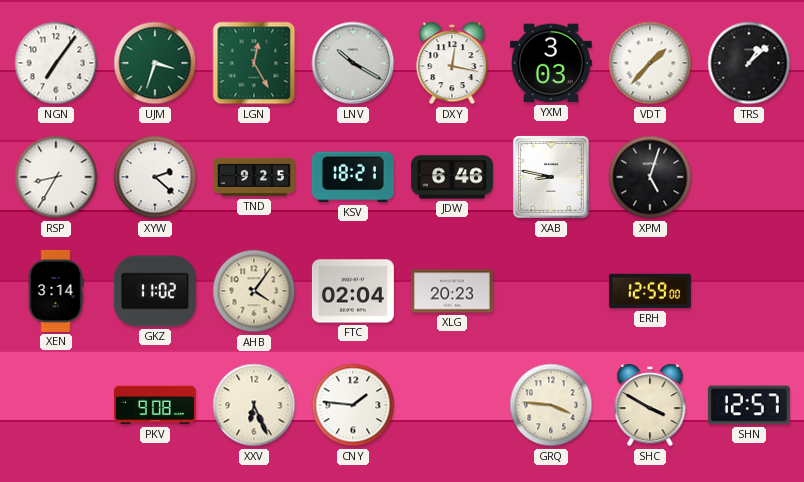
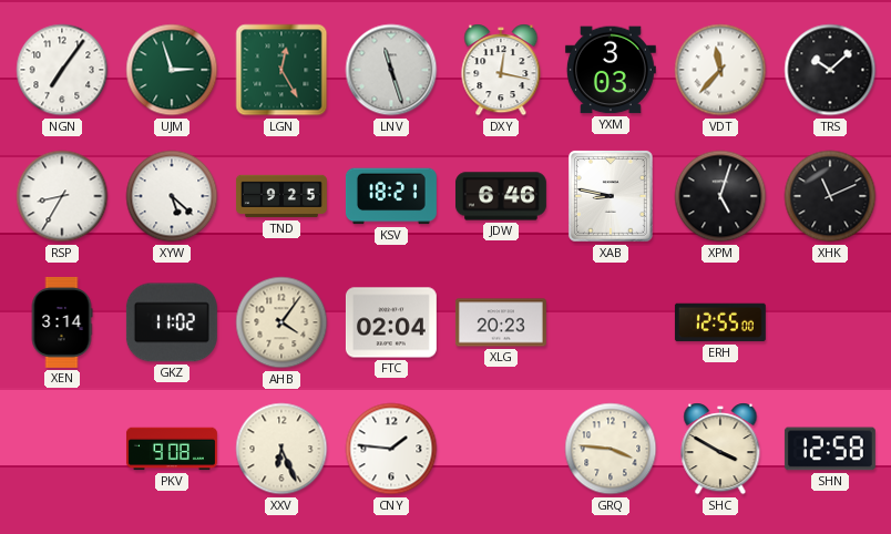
UJM: 3:33 -> 2:57
LNV: 10:20 -> 11:27
VDT: 1:37 -> 11:37
TRS: 1:08 -> 10:08
XYW: 2:22 -> 5:22
XHK: none -> 11:11
ERH: 12:59 -> 12:55
SHN: 12:57 -> 12:58
